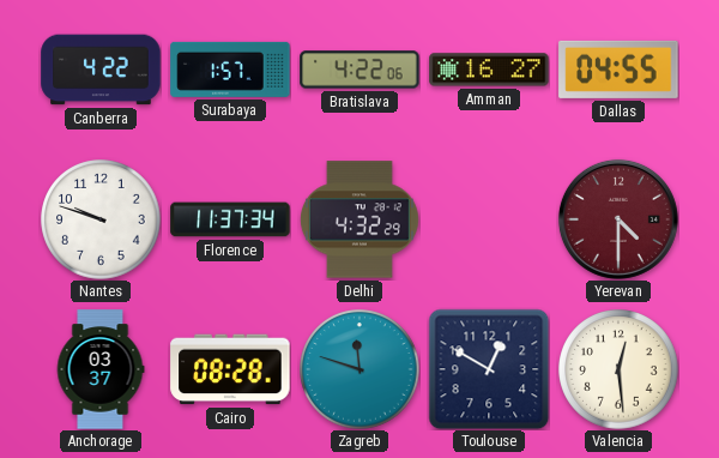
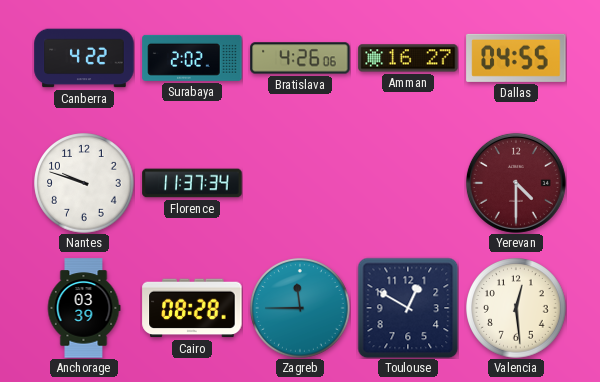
Surabaya: 1:57 -> 2:02
Bratislava: 4:22 -> 4:26
Delhi: 4:32 -> none
Anchorage: 03:37 -> 03:39
Zagreb: 11:48 -> 11:45
